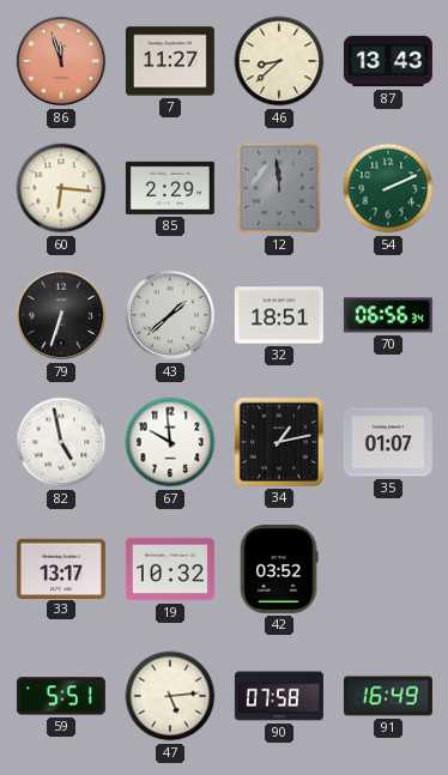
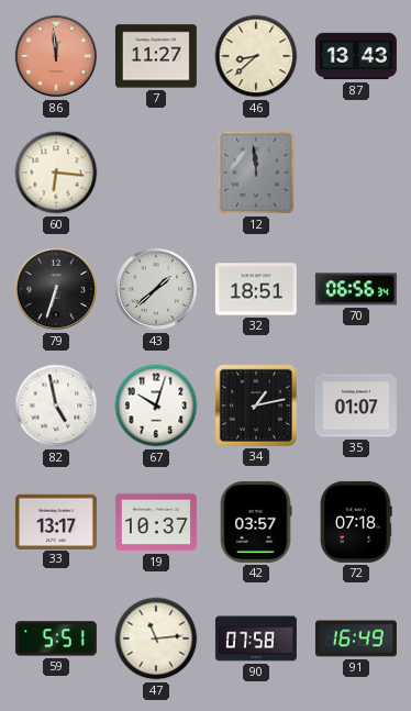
86: 11:57 -> 11:59
85: 2:29 -> none
54: 2:11 -> none
67: 9:59 -> 10:03
19: 10:32 -> 10:37
42: 03:52 -> 03:57
72: none -> 07:18
47: 5:14 -> 11:14
